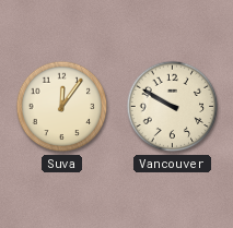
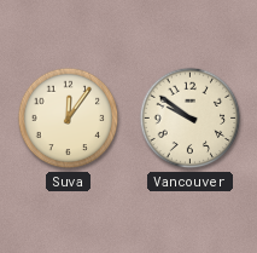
Vancouver: 9:50 -> 9:51
